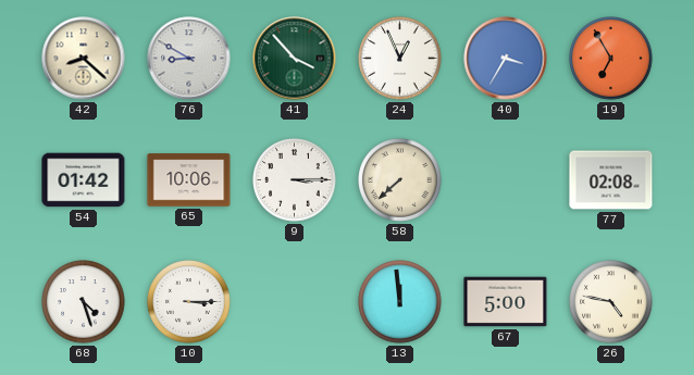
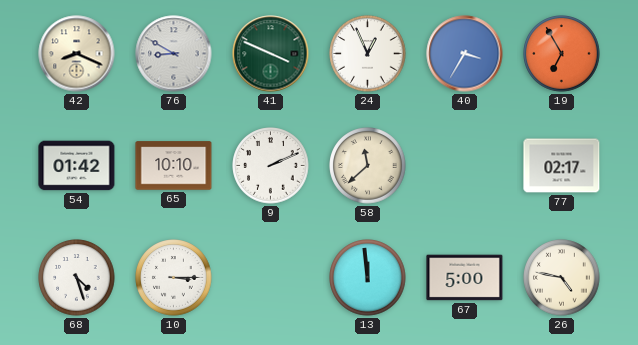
42: 8:22 -> 8:19
41: 3:53 -> 3:49
65: 10:06 -> 10:10
9: 3:15 -> 2:11
58: 7:38 -> 11:38
77: 02:08 -> 02:17
